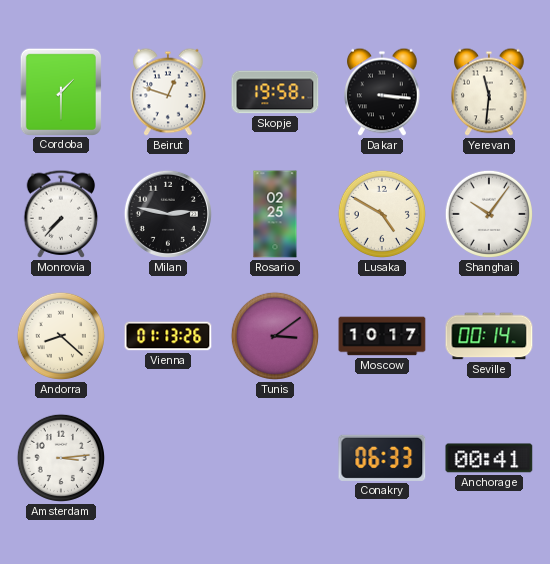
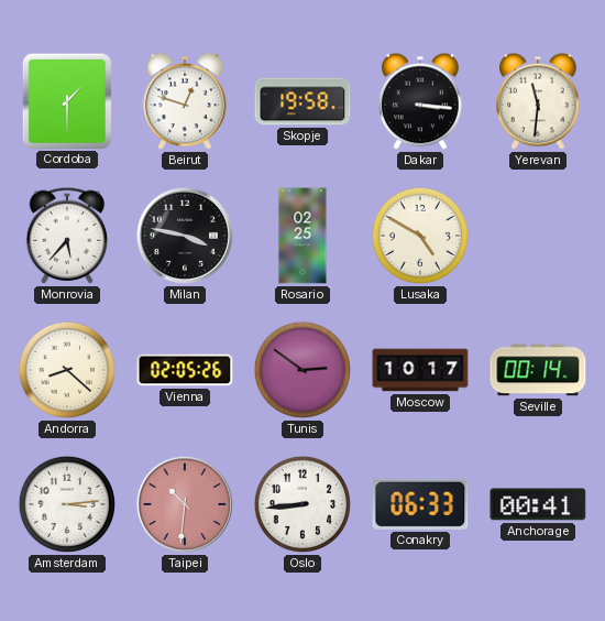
Monrovia: 7:37 -> 5:37
Milan: 2:47 -> 3:47
Shanghai: 10:06 -> none
Vienna: 01:13 -> 02:05
Tunis: 3:09 -> 2:51
Taipei: none -> 10:31
Oslo: none -> 8:44
